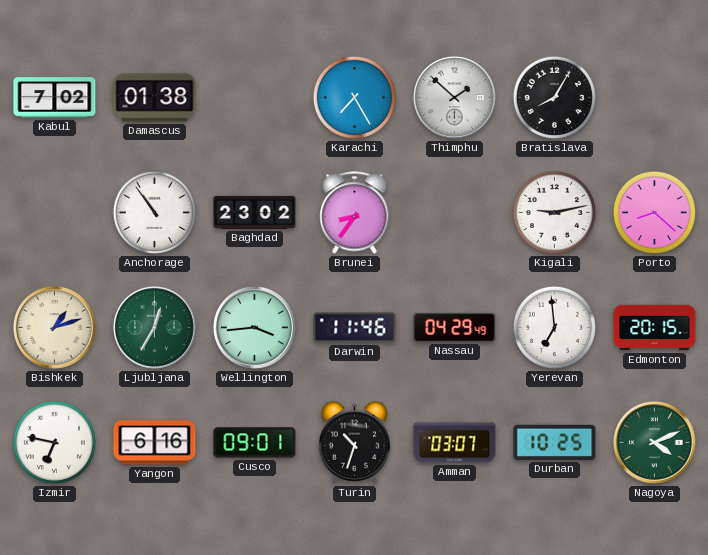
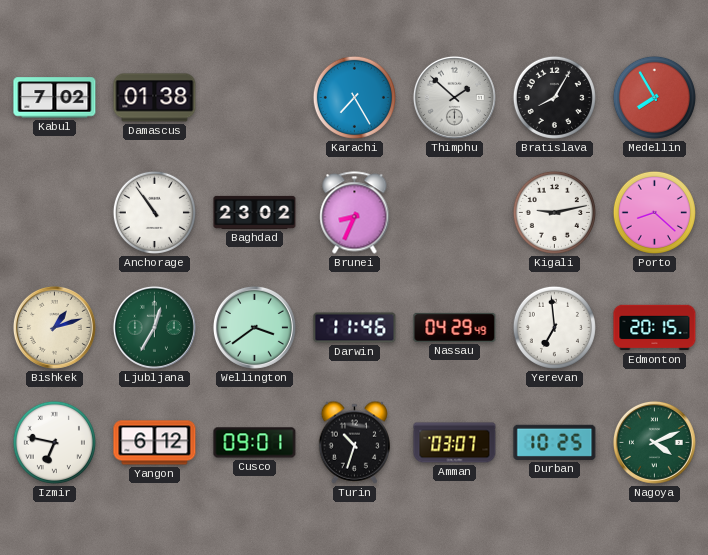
Medellin: none -> 7:55
Brunei: 8:36 -> 8:34
Wellington: 3:44 -> 3:39
Yangon: 6:16 -> 6:12
